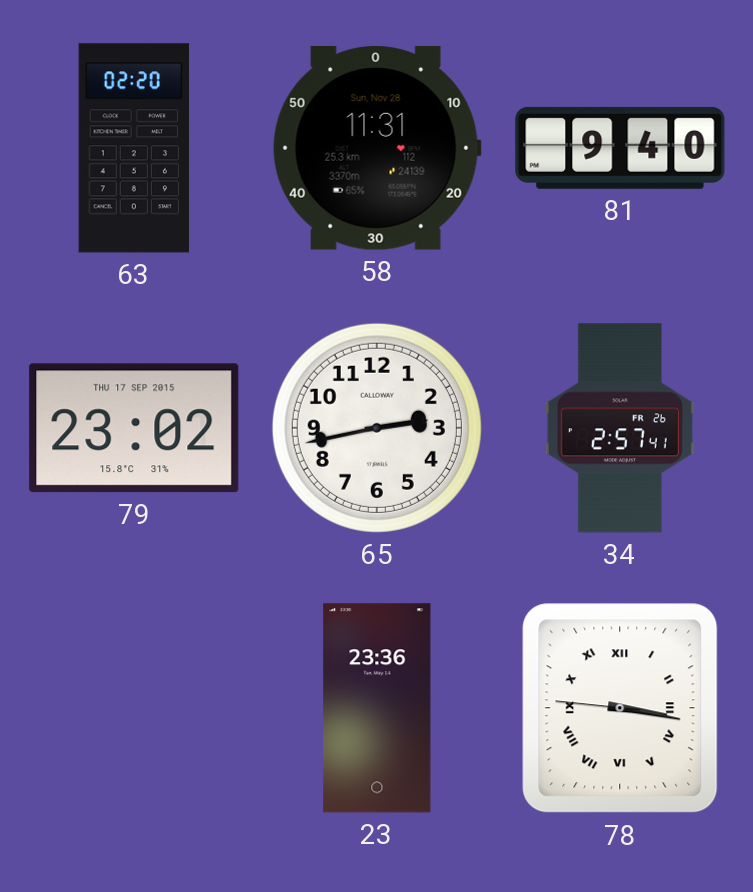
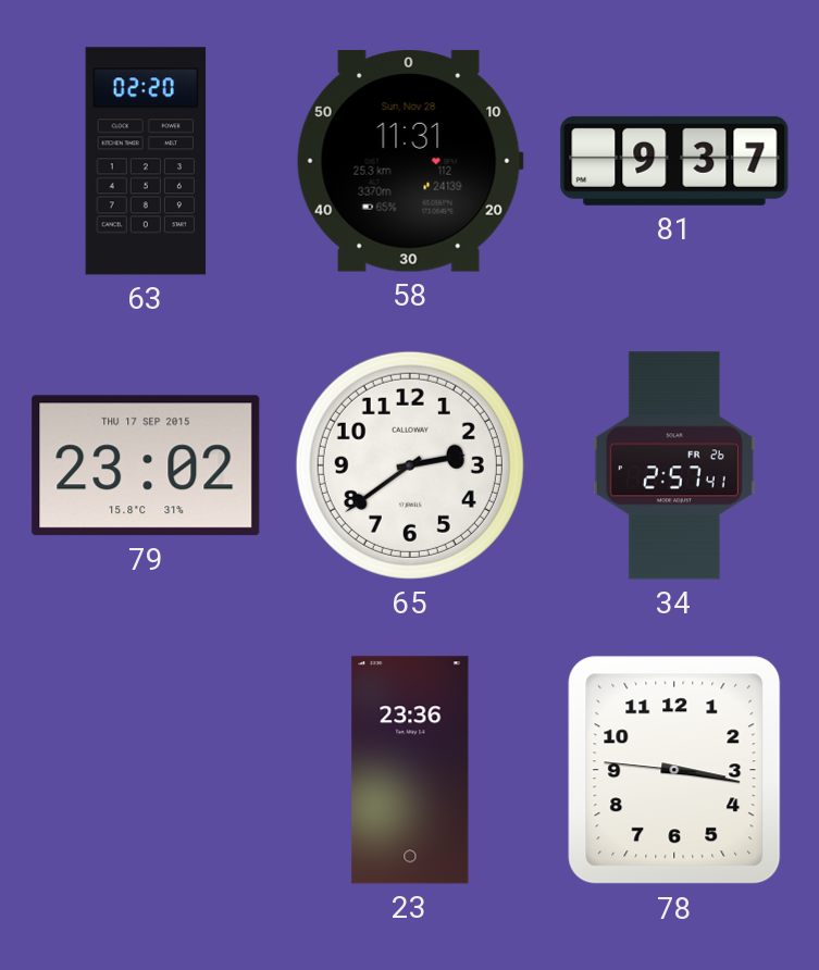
81: 9:40 -> 9:37
65: 2:43 -> 2:39
78 numerals: Roman -> Arabic
